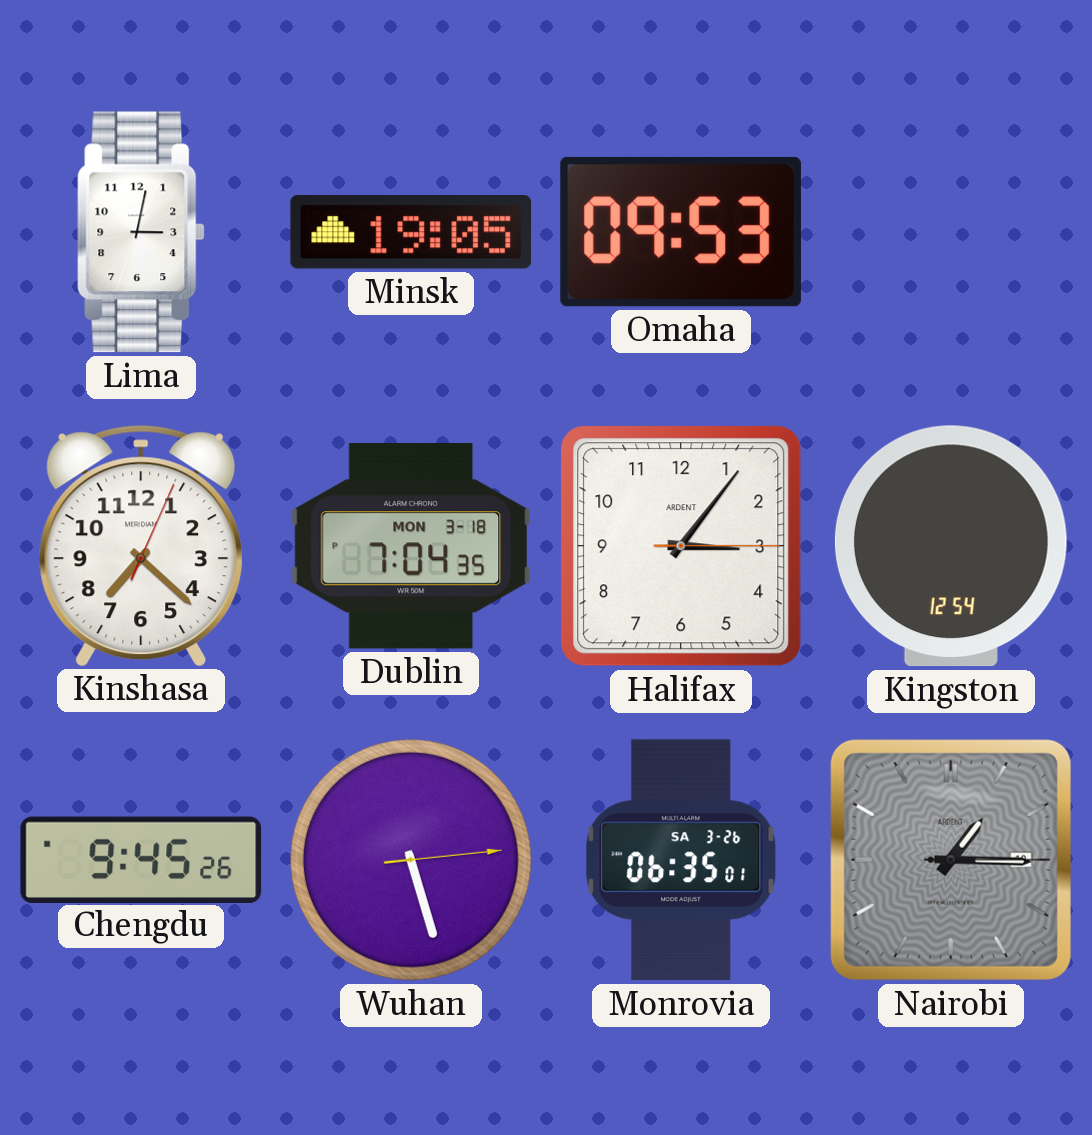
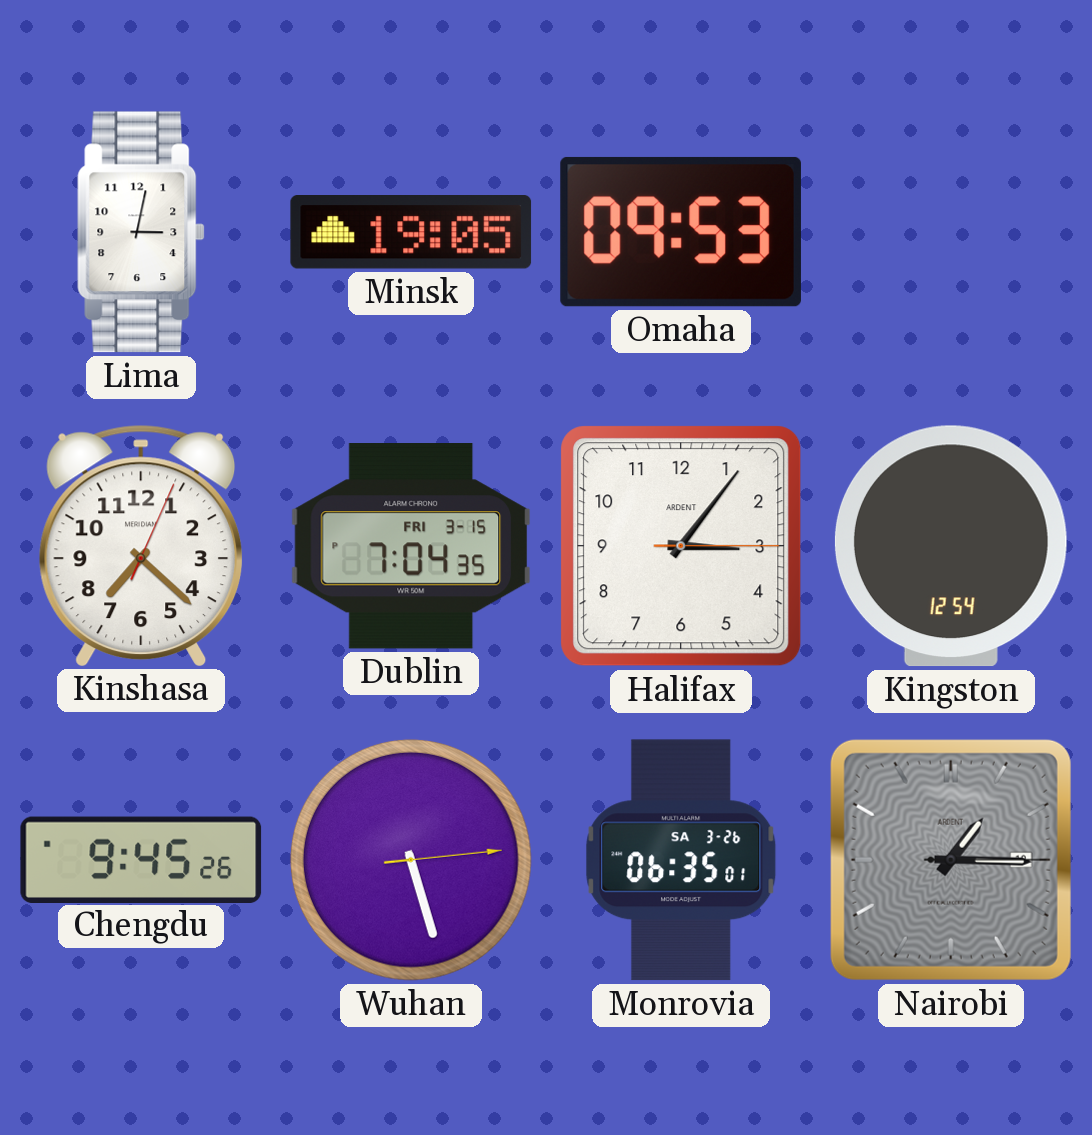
Dublin date: MON 3-18 -> FRI 3-15
